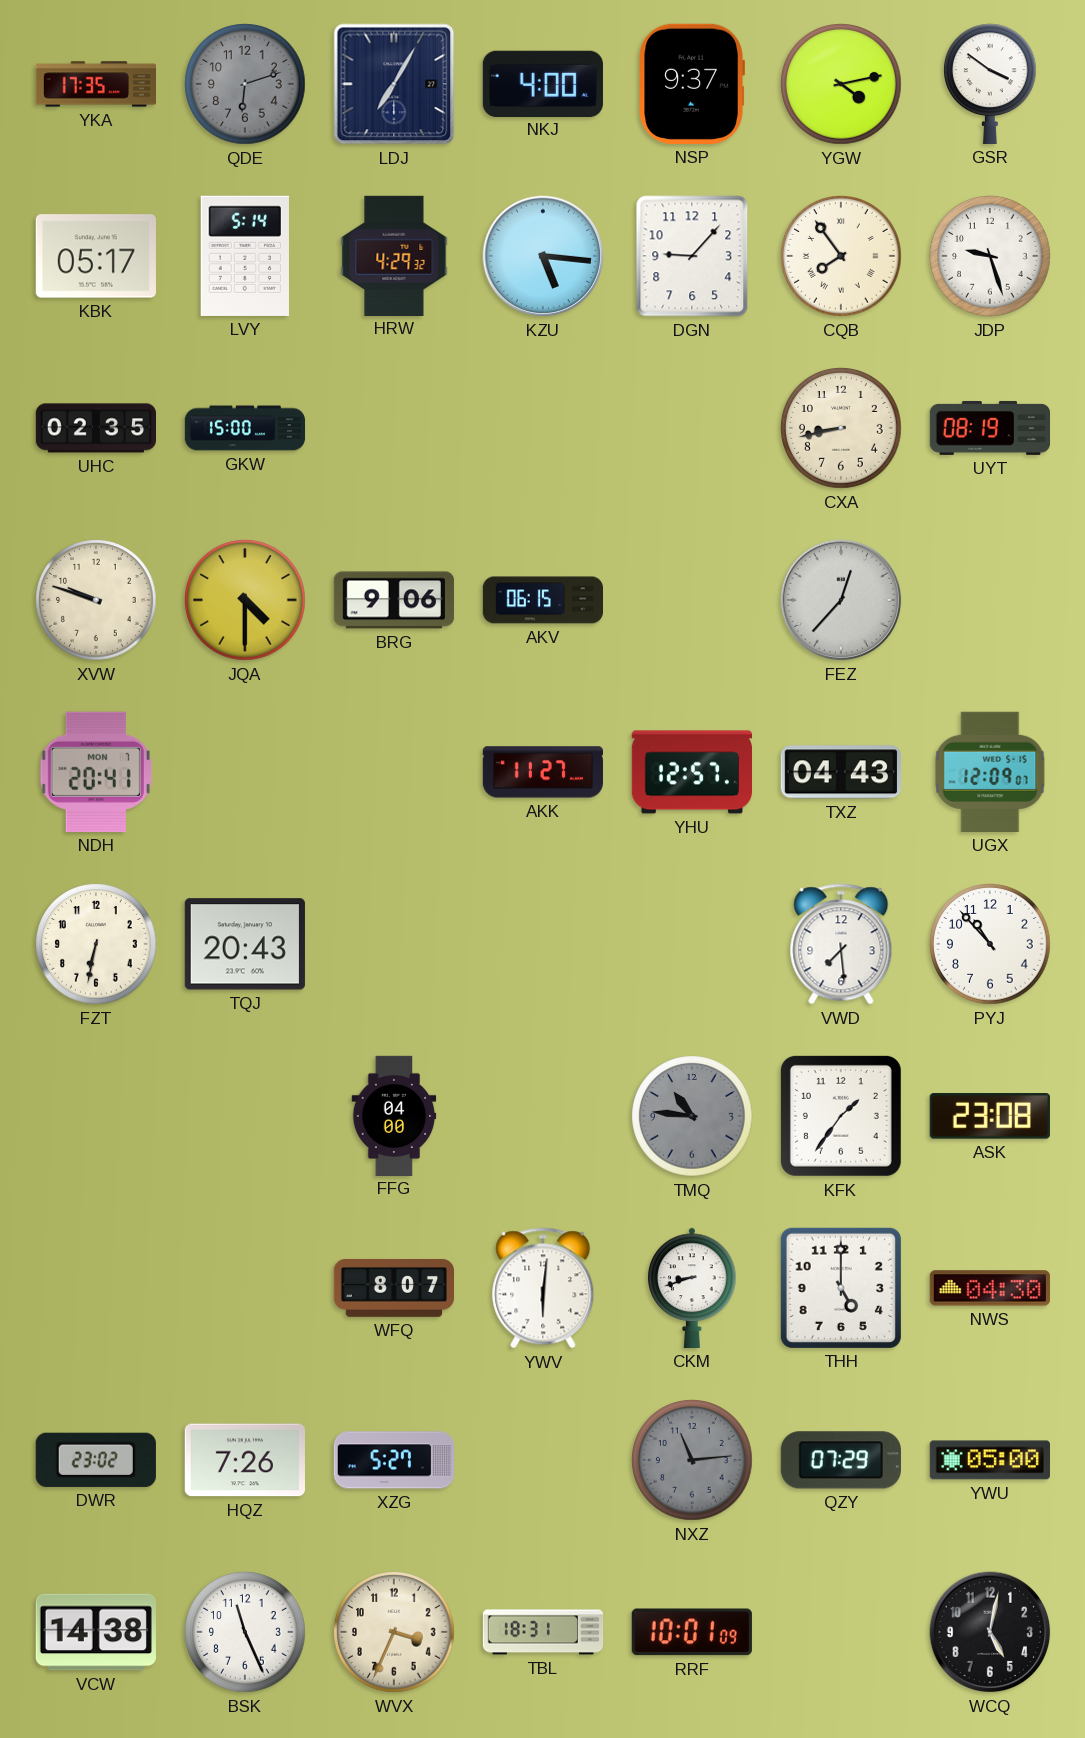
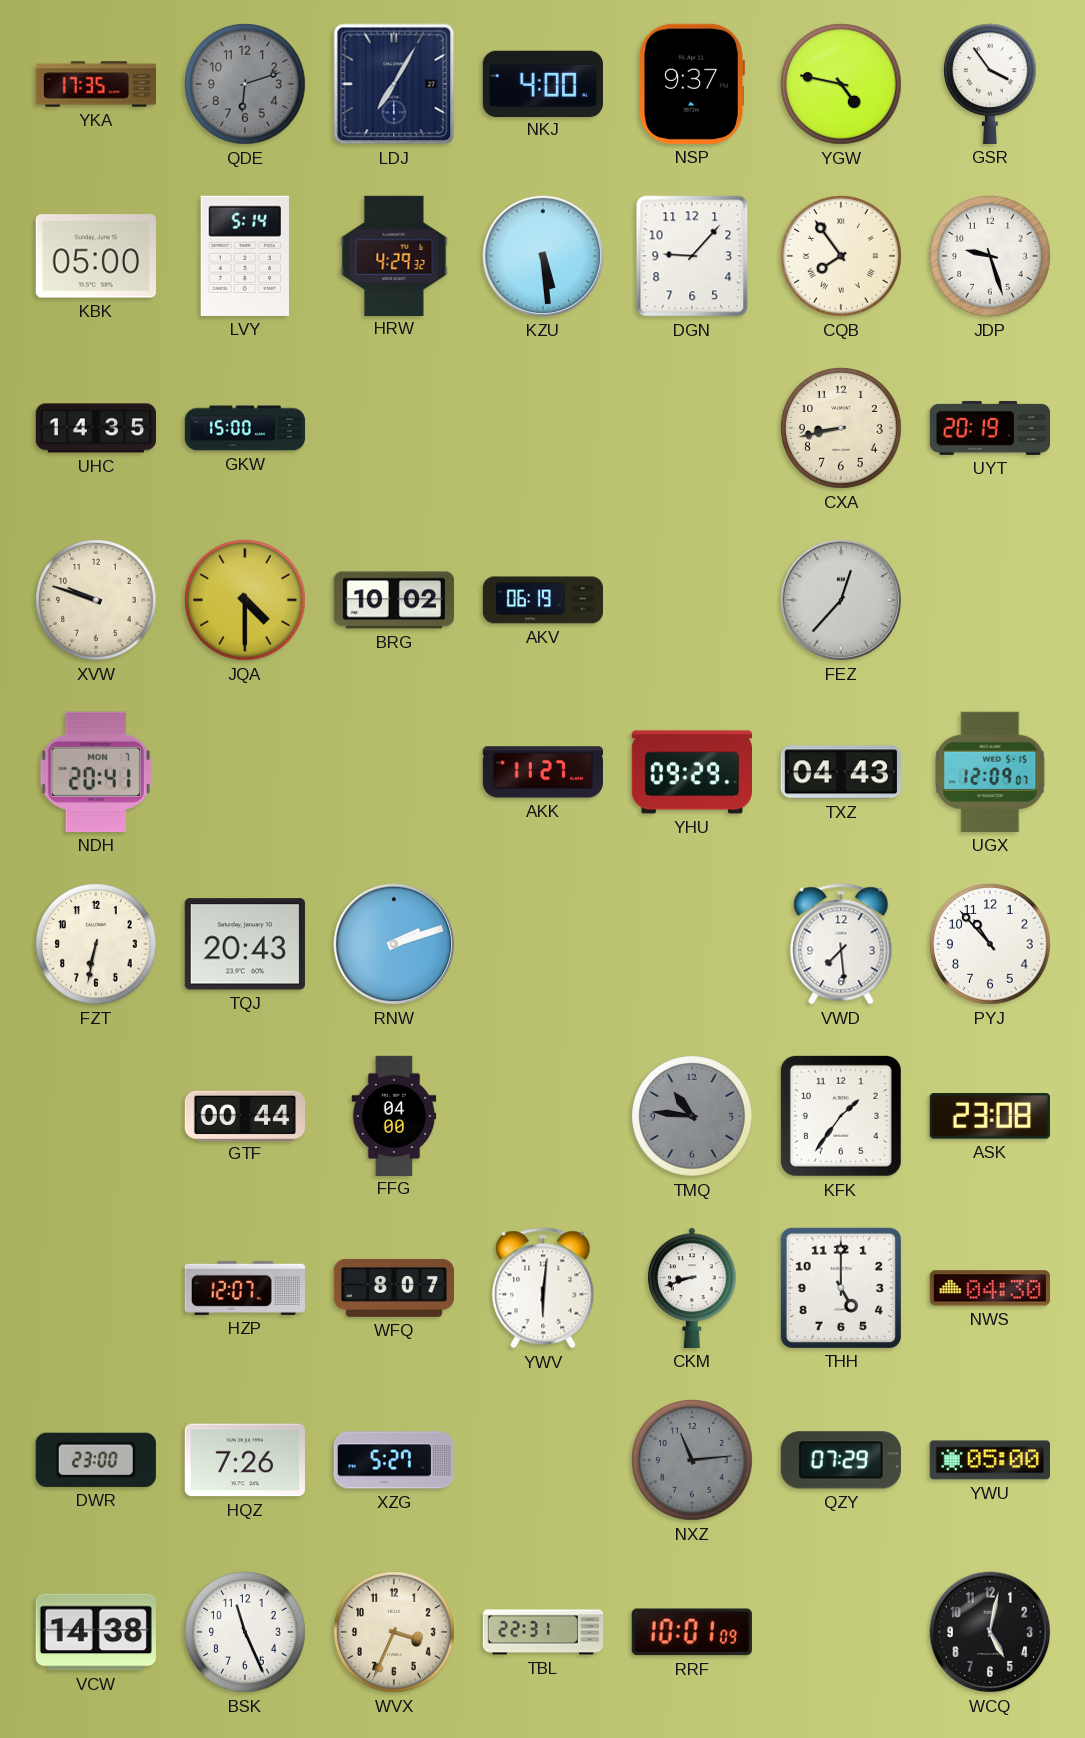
YGW: 4:13 -> 4:47
GSR: 3:51 -> 3:54
KBK: 05:17 -> 05:00
KZU: 5:16 -> 5:29
UHC: 02:35 -> 14:35
UYT: 08:19 -> 20:19
BRG: 9:06 -> 10:02
AKV: 06:15 -> 06:19
YHU: 12:57 -> 09:29
RNW: none -> 2:12
GTF: none -> 00:44
HZP: none -> 12:07
DWR: 23:02 -> 23:00
TBL: 18:31 -> 22:31
